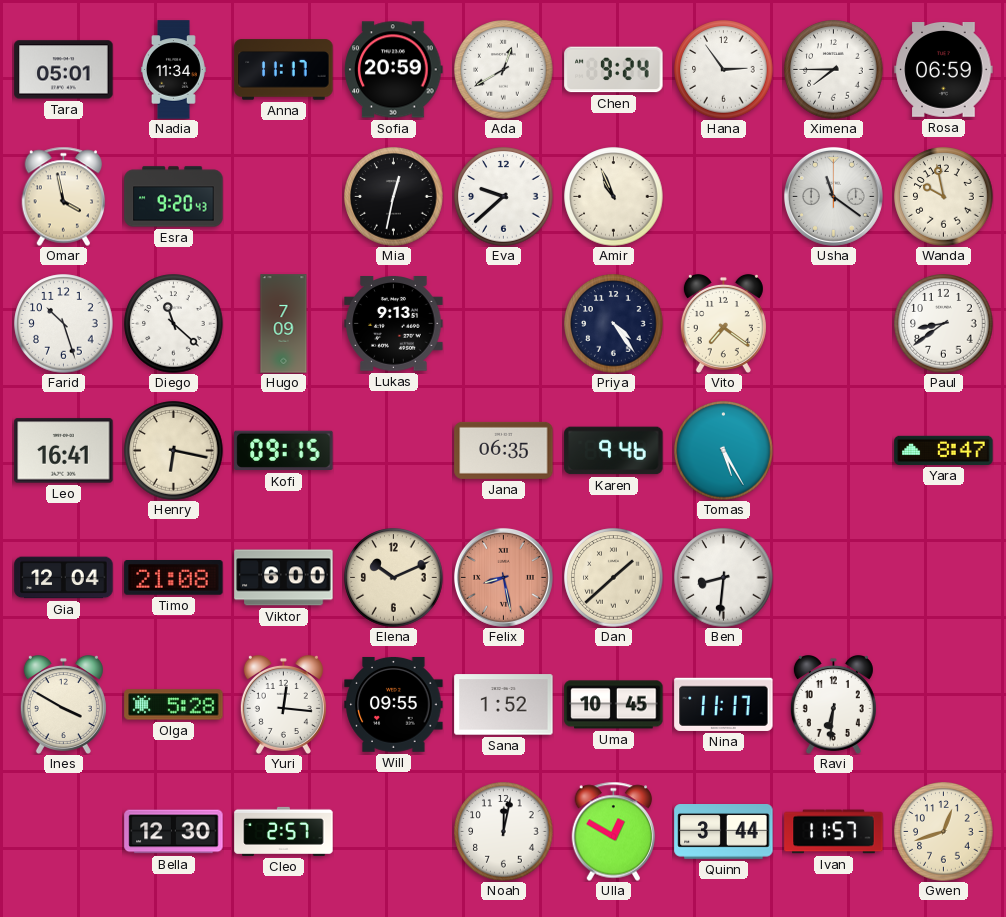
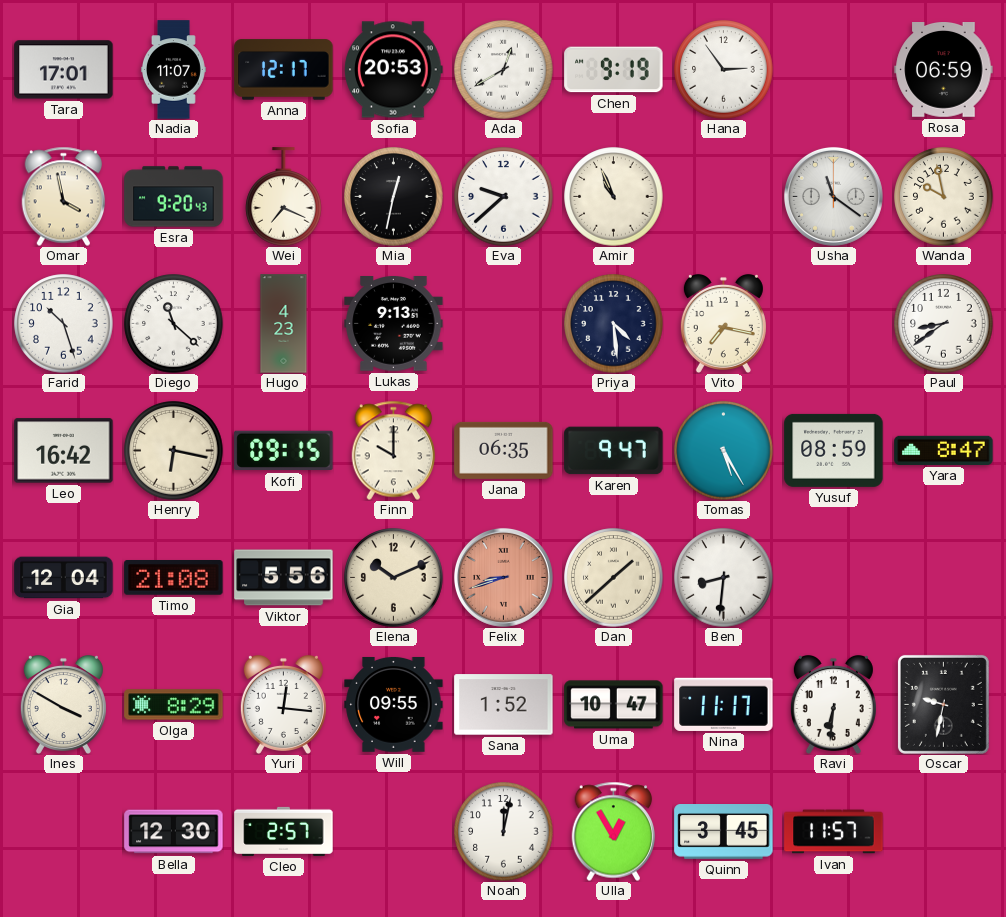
Tara: 05:01 -> 17:01
Nadia: 11:34 -> 11:07
Anna: 11:17 -> 12:17
Sofia: 20:59 -> 20:53
Chen: 9:24 -> 9:19
Ximena: 7:45 -> none
Wei: none -> 7:19
Hugo: 7:09 -> 4:23
Priya: 4:24 -> 4:29
Vito: 7:21 -> 7:17
Leo: 16:41 -> 16:42
Finn: none -> 10:00
Karen: 9:46 -> 9:47
Yusuf: none -> 08:59
Viktor: 6:00 -> 5:56
Felix: 8:28 -> 8:42
Olga: 5:28 -> 8:29
Uma: 10:45 -> 10:47
Oscar: none -> 9:32
Ulla: 12:50 -> 12:55
Quinn: 3:44 -> 3:45
Gwen: 12:42 -> none
